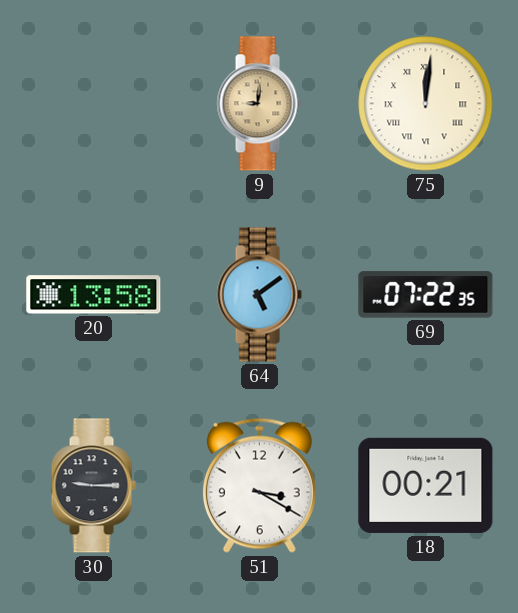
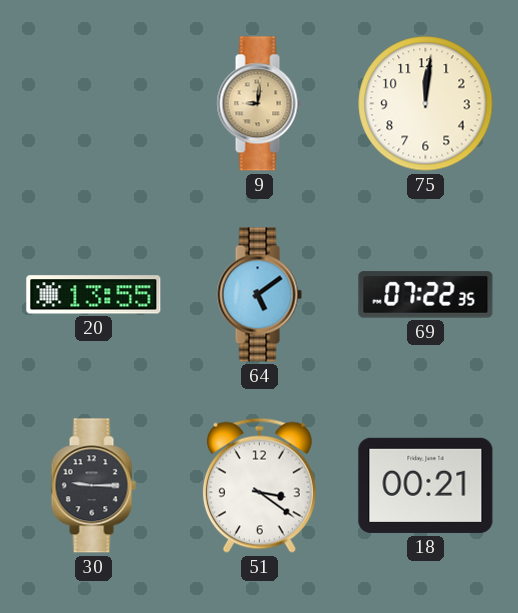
75 numerals: Roman -> Arabic
20: 13:58 -> 13:55
51: 3:20 -> 3:21
